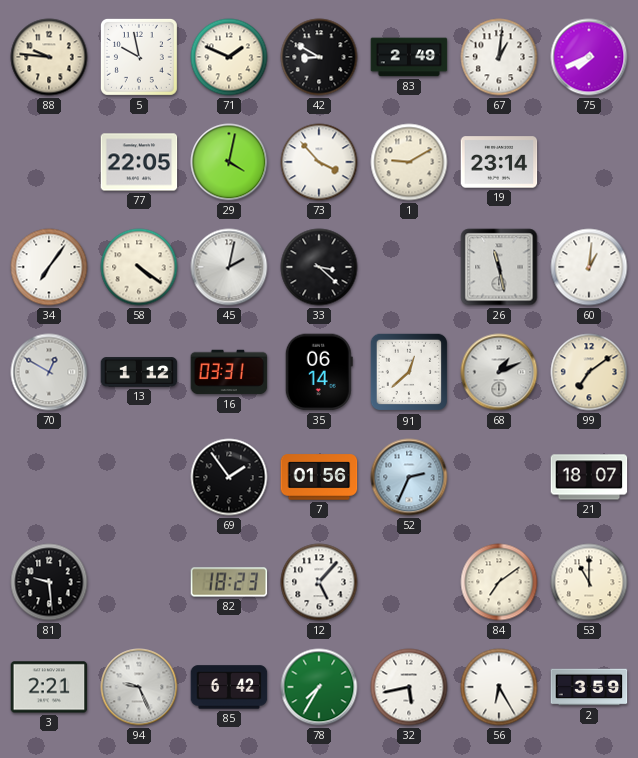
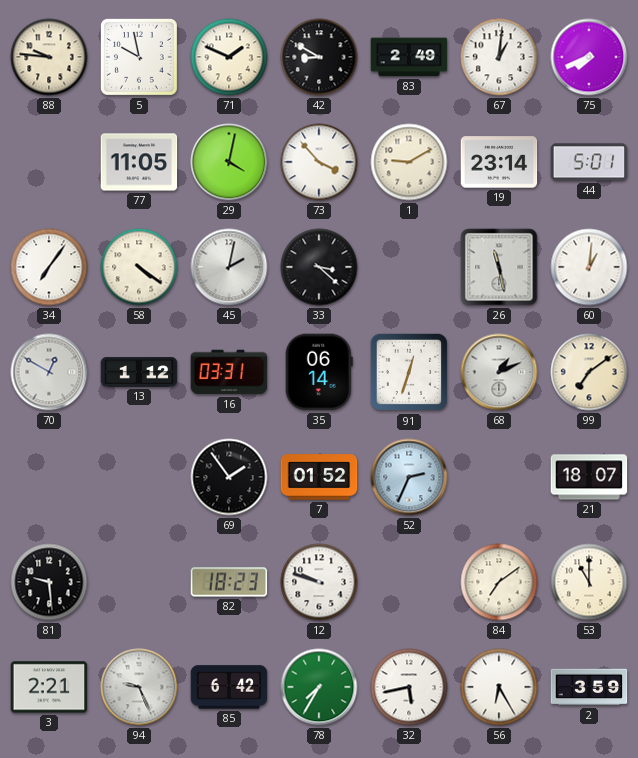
77: 22:05 -> 11:05
44: none -> 5:01
91: 12:38 -> 12:33
7: 01:56 -> 01:52
12: 5:07 -> 9:48
